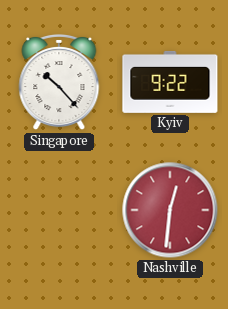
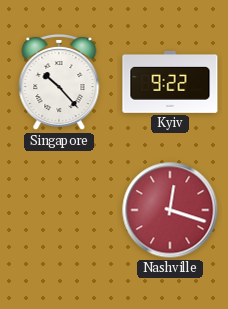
Nashville: 12:31 -> 12:18
